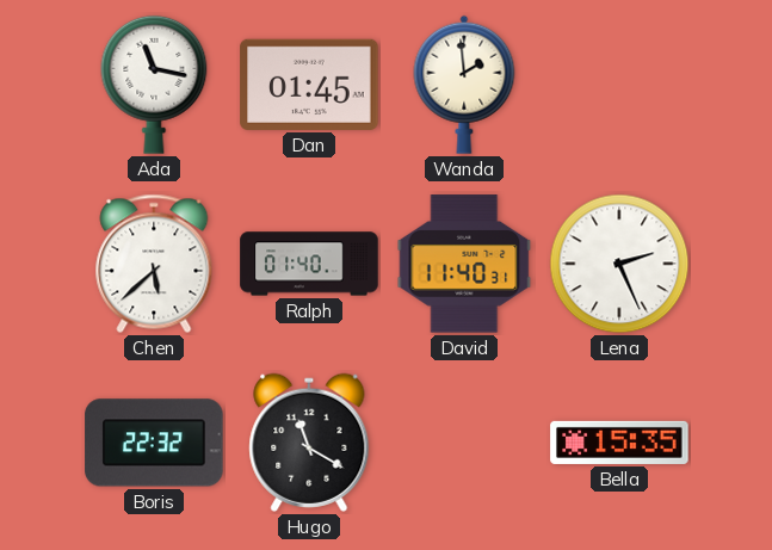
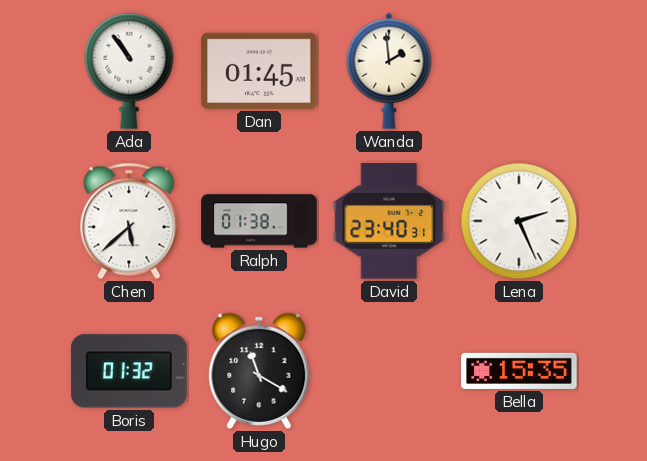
Ada: 11:17 -> 10:54
Ralph: 01:40 -> 01:38
David: 11:40 -> 23:40
Boris: 22:32 -> 01:32
